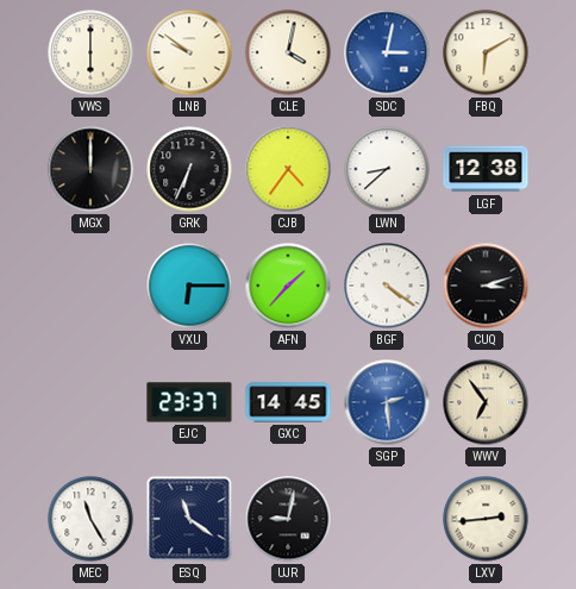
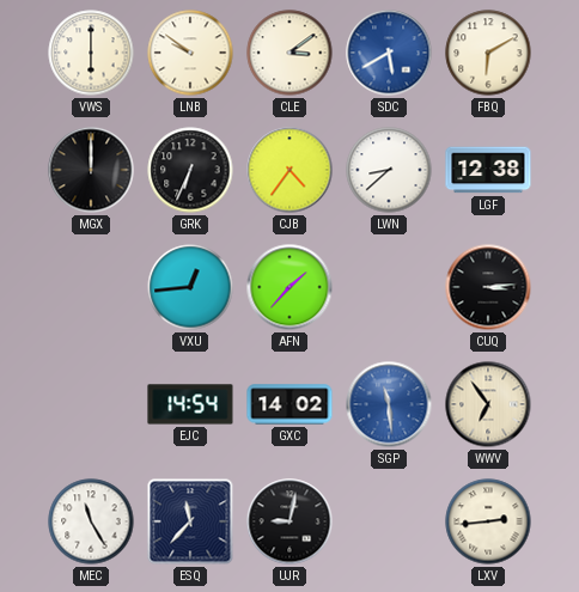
CLE: 4:02 -> 3:09
SDC: 3:02 -> 5:40
VXU: 6:15 -> 12:44
BGF: 4:21 -> none
CUQ: 3:12 -> 3:14
EJC: 23:37 -> 14:54
GXC: 14:45 -> 14:02
SGP: 2:29 -> 11:29
ESQ: 11:21 -> 11:37
